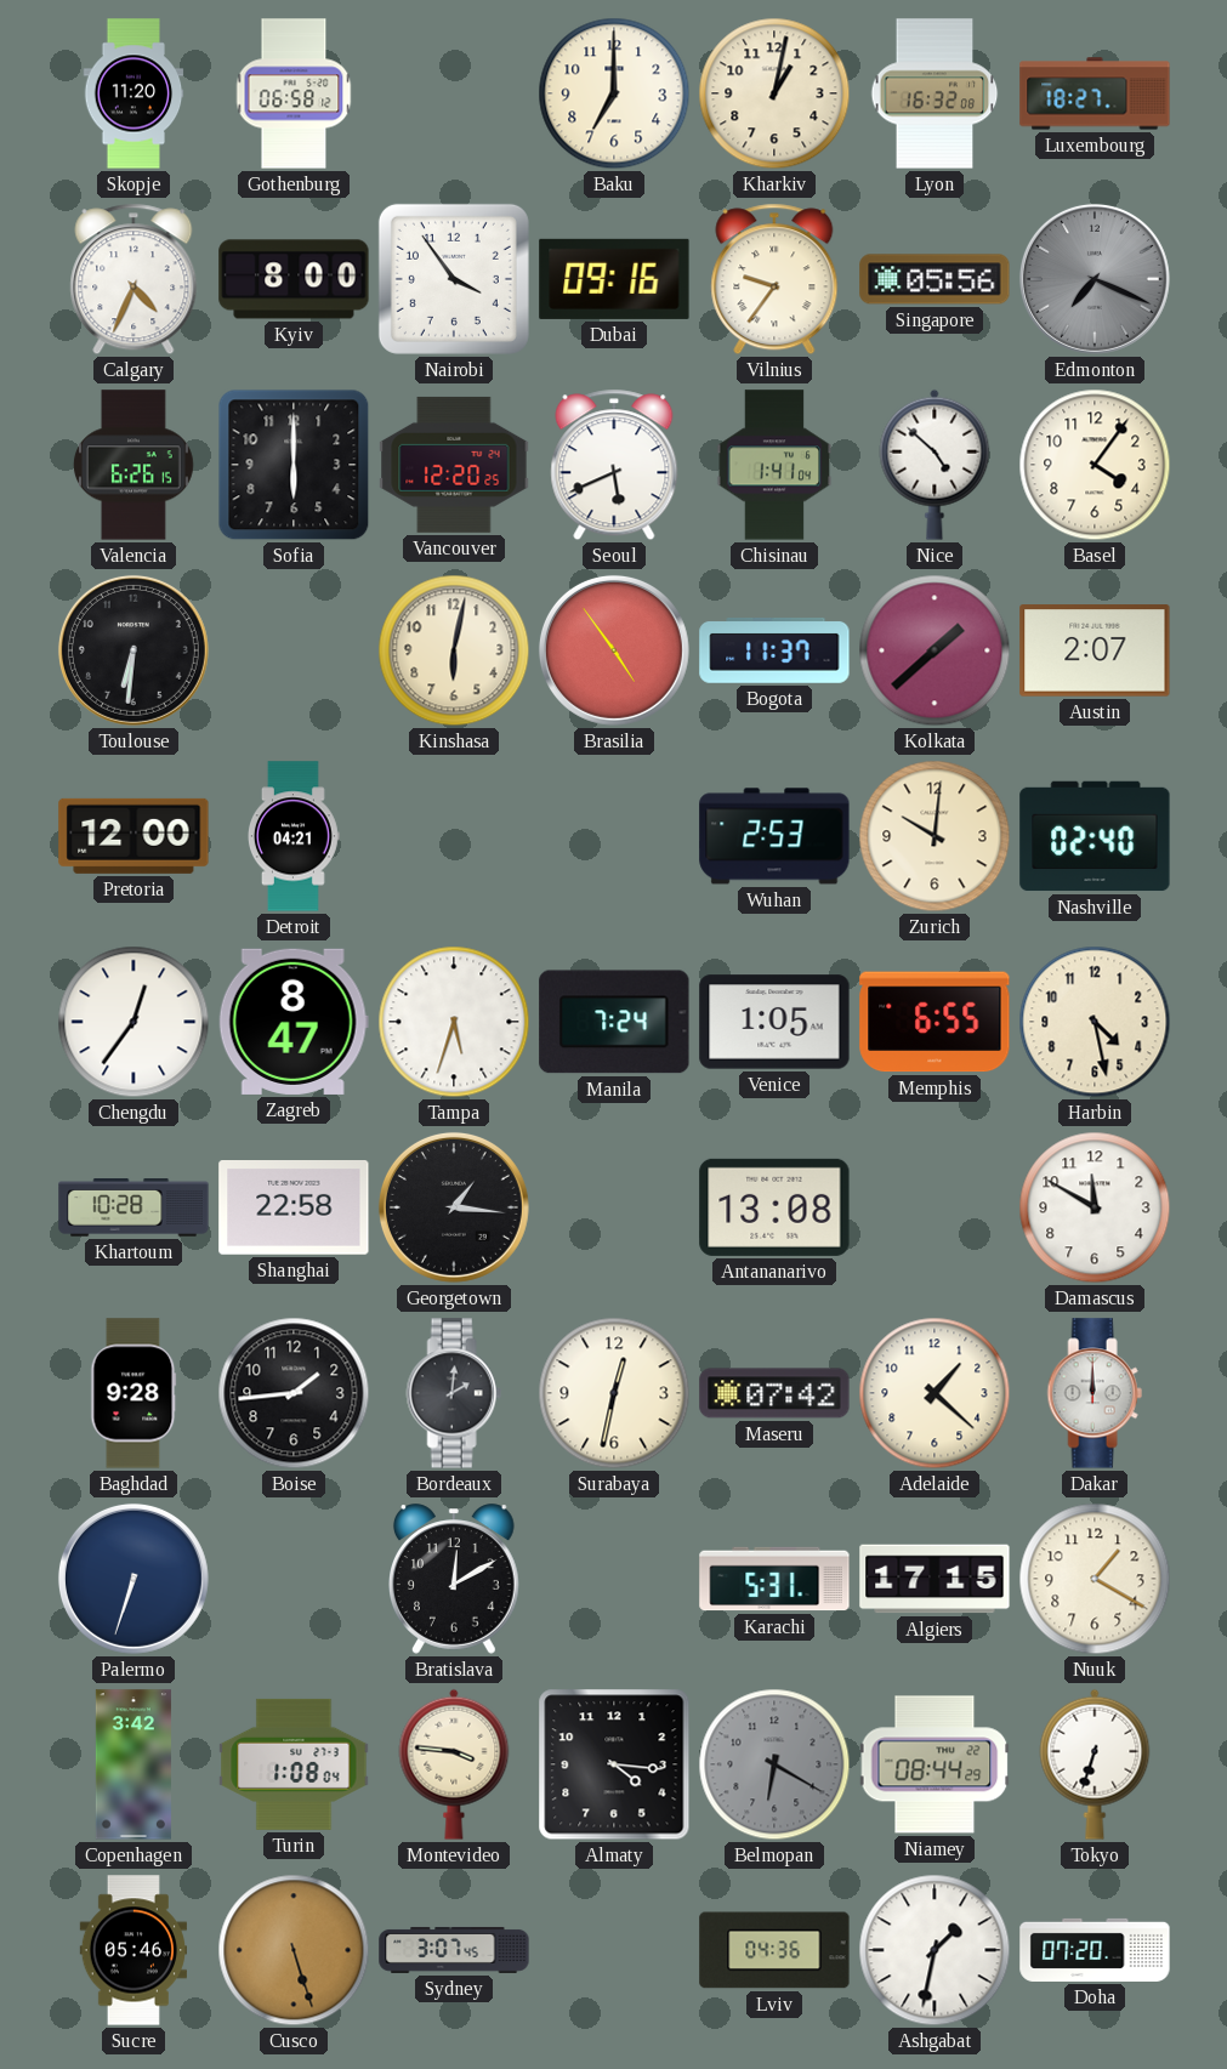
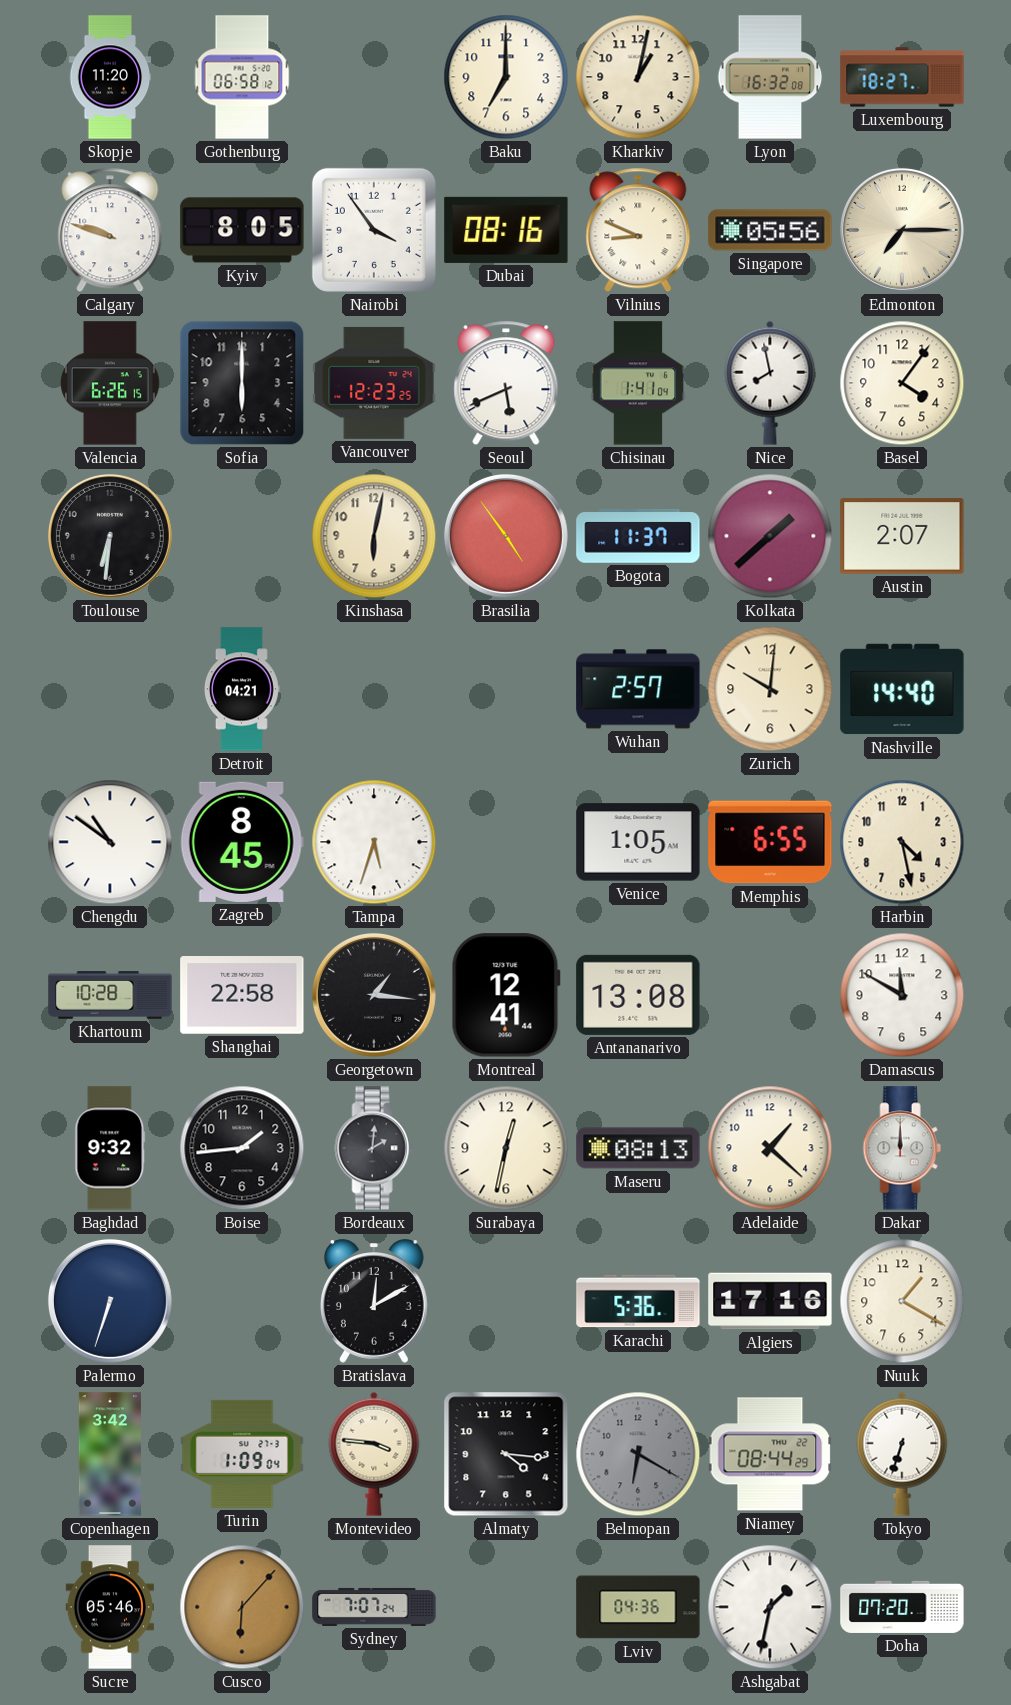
Calgary: 4:34 -> 9:48
Kyiv: 8:00 -> 8:05
Dubai: 09:16 -> 08:16
Vilnius: 9:36 -> 8:49
Edmonton: 7:19 -> 7:15
Edmonton dial: grey -> cream
Vancouver: 12:20 -> 12:23
Nice: 4:52 -> 7:58
Pretoria: 12:00 -> none
Wuhan: 2:53 -> 2:57
Nashville: 02:40 -> 14:40
Chengdu: 12:36 -> 10:51
Zagreb: 8:47 -> 8:45
Manila: 7:24 -> none
Montreal: none -> 12:41
Baghdad: 9:28 -> 9:32
Maseru: 07:42 -> 08:13
Karachi: 5:31 -> 5:36
Algiers: 17:15 -> 17:16
Turin: 1:08 -> 1:09
Cusco: 5:27 -> 6:07
Sydney: 3:07 -> 7:07
